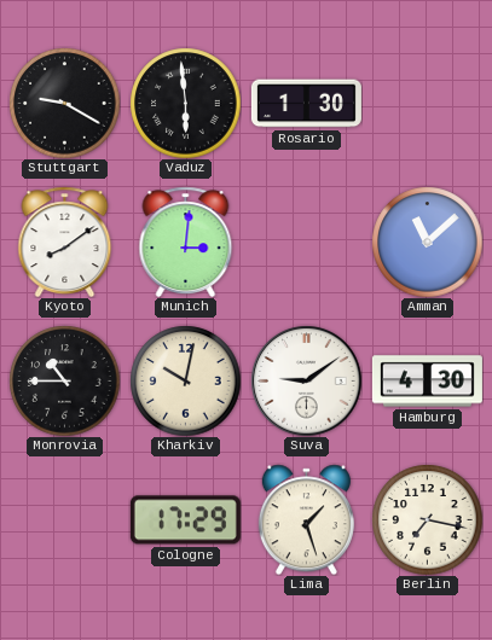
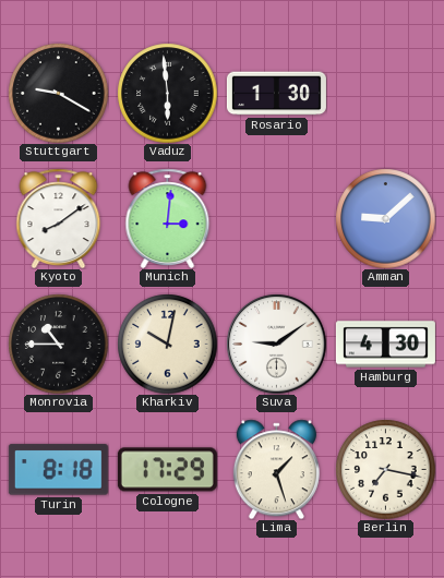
Amman: 11:08 -> 9:08
Turin: none -> 8:18
